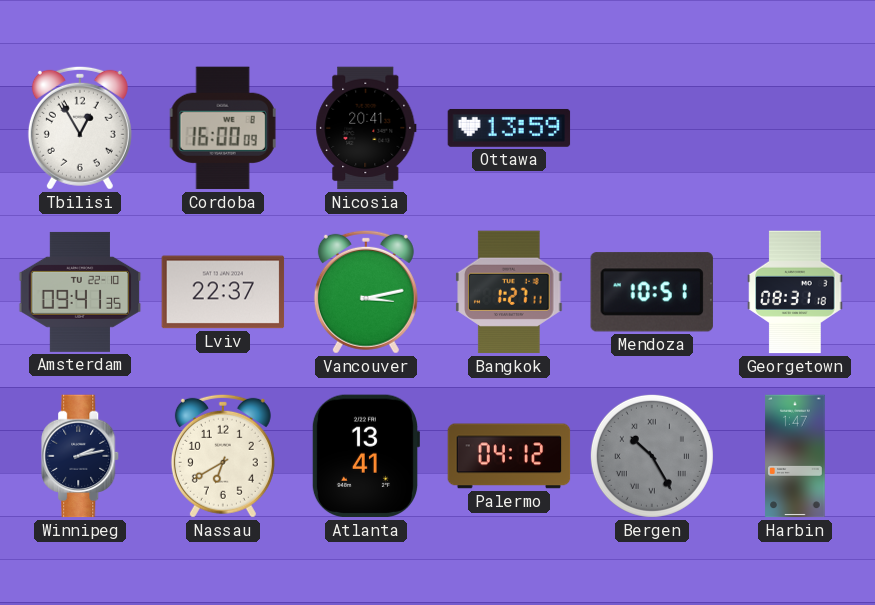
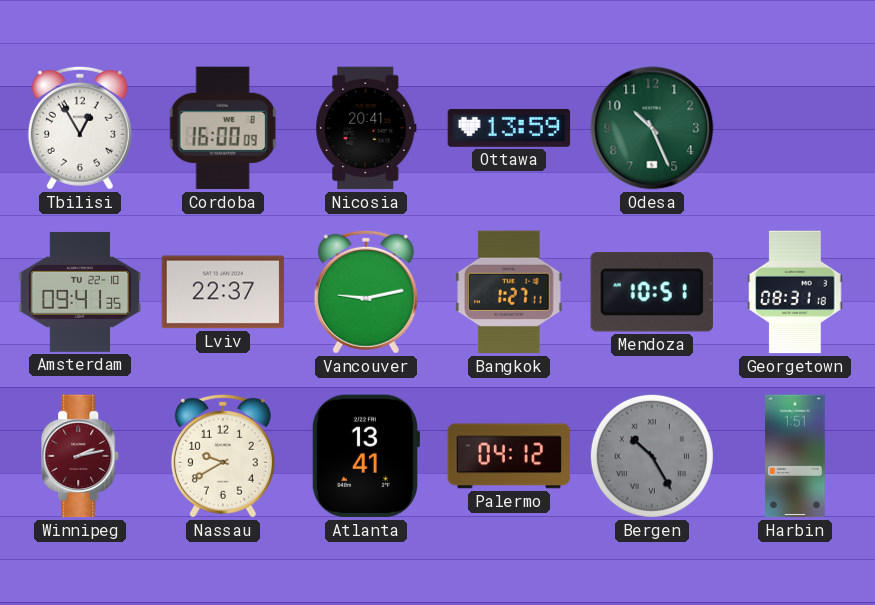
Odesa: none -> 10:26
Vancouver: 3:13 -> 9:13
Winnipeg dial: navy -> burgundy
Nassau: 6:40 -> 9:40
Harbin: 1:47 -> 1:51
